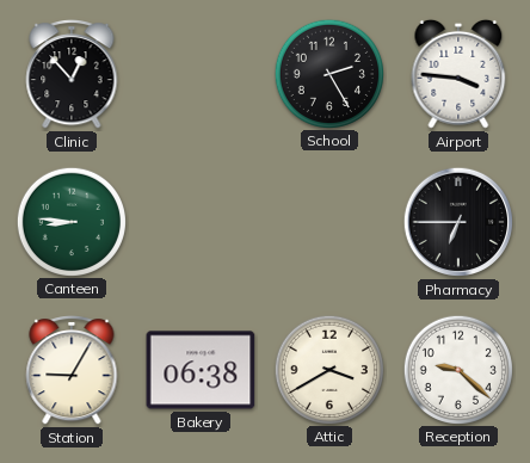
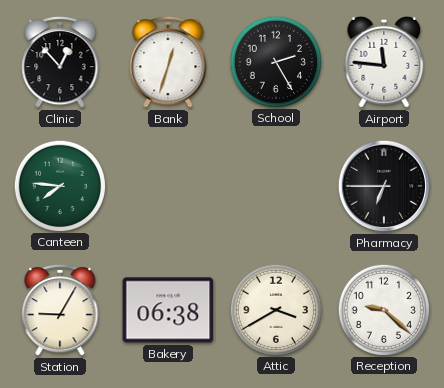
Bank: none -> 12:33
Airport: 3:46 -> 11:46
Canteen: 8:46 -> 7:46
